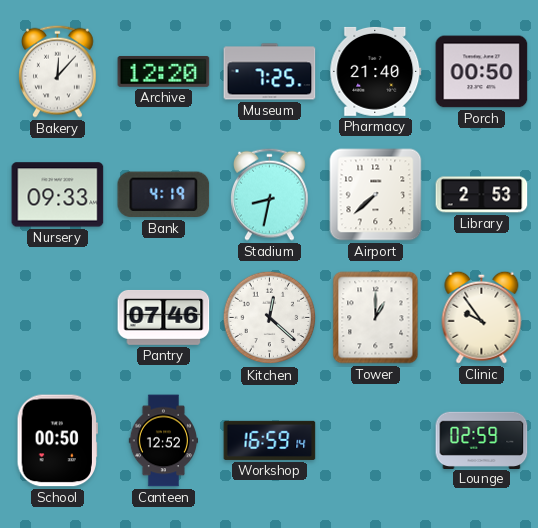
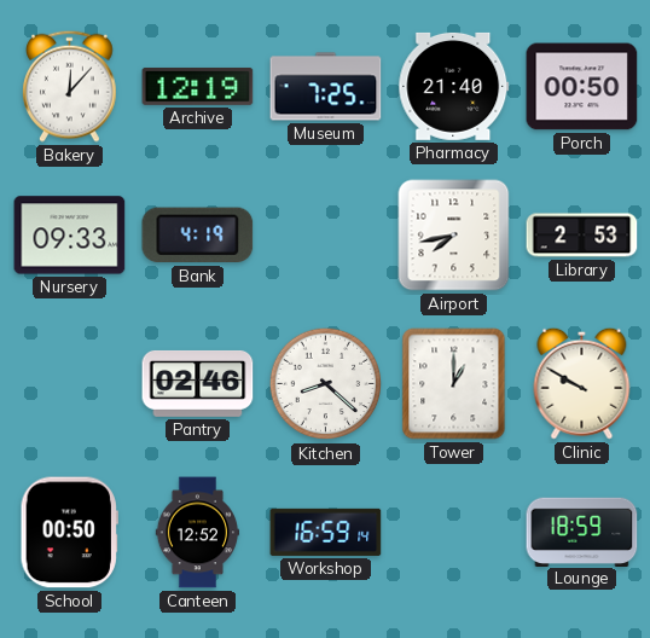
Archive: 12:20 -> 12:19
Stadium: 8:32 -> none
Airport: 7:38 -> 7:43
Pantry: 07:46 -> 02:46
Kitchen: 12:22 -> 8:22
Clinic: 9:54 -> 9:50
Lounge: 02:59 -> 18:59
